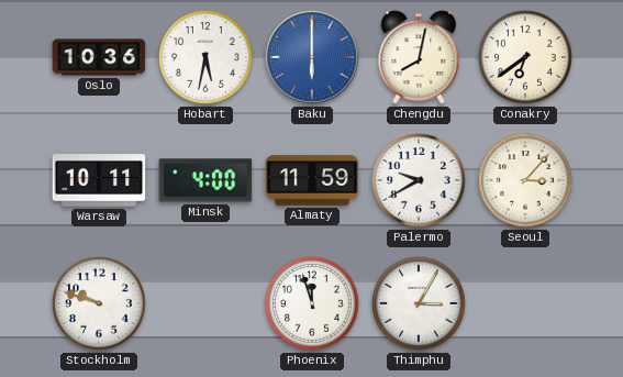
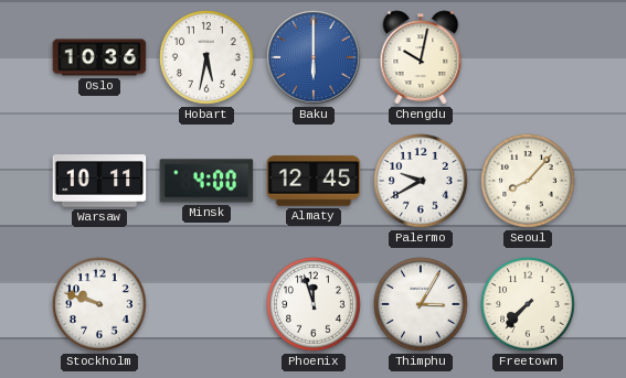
Chengdu: 8:02 -> 10:02
Conakry: 6:39 -> none
Almaty: 11:59 -> 12:45
Seoul: 3:07 -> 8:07
Freetown: none -> 7:37
